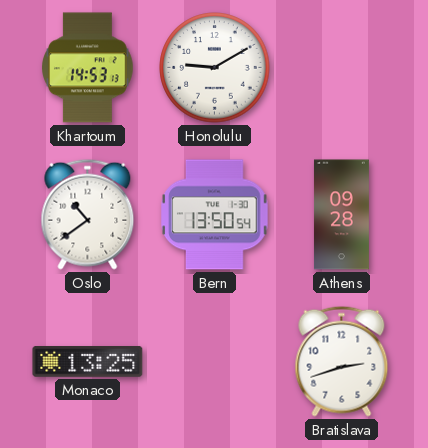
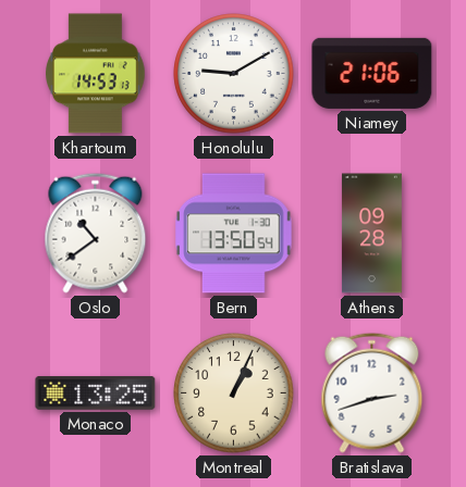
Niamey: none -> 21:06
Montreal: none -> 1:04
